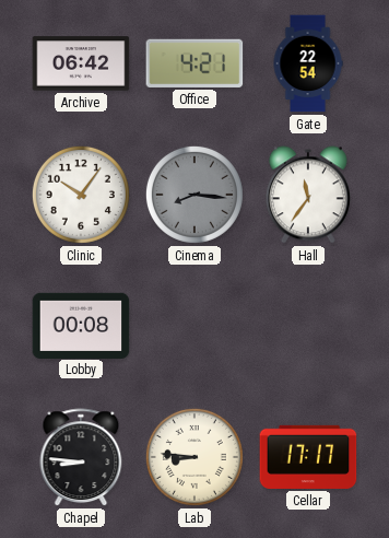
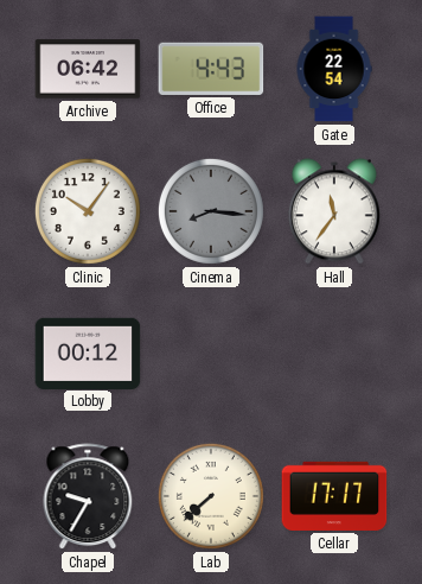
Office: 4:21 -> 4:43
Lobby: 00:08 -> 00:12
Chapel: 8:46 -> 9:35
Lab: 8:46 -> 7:38
